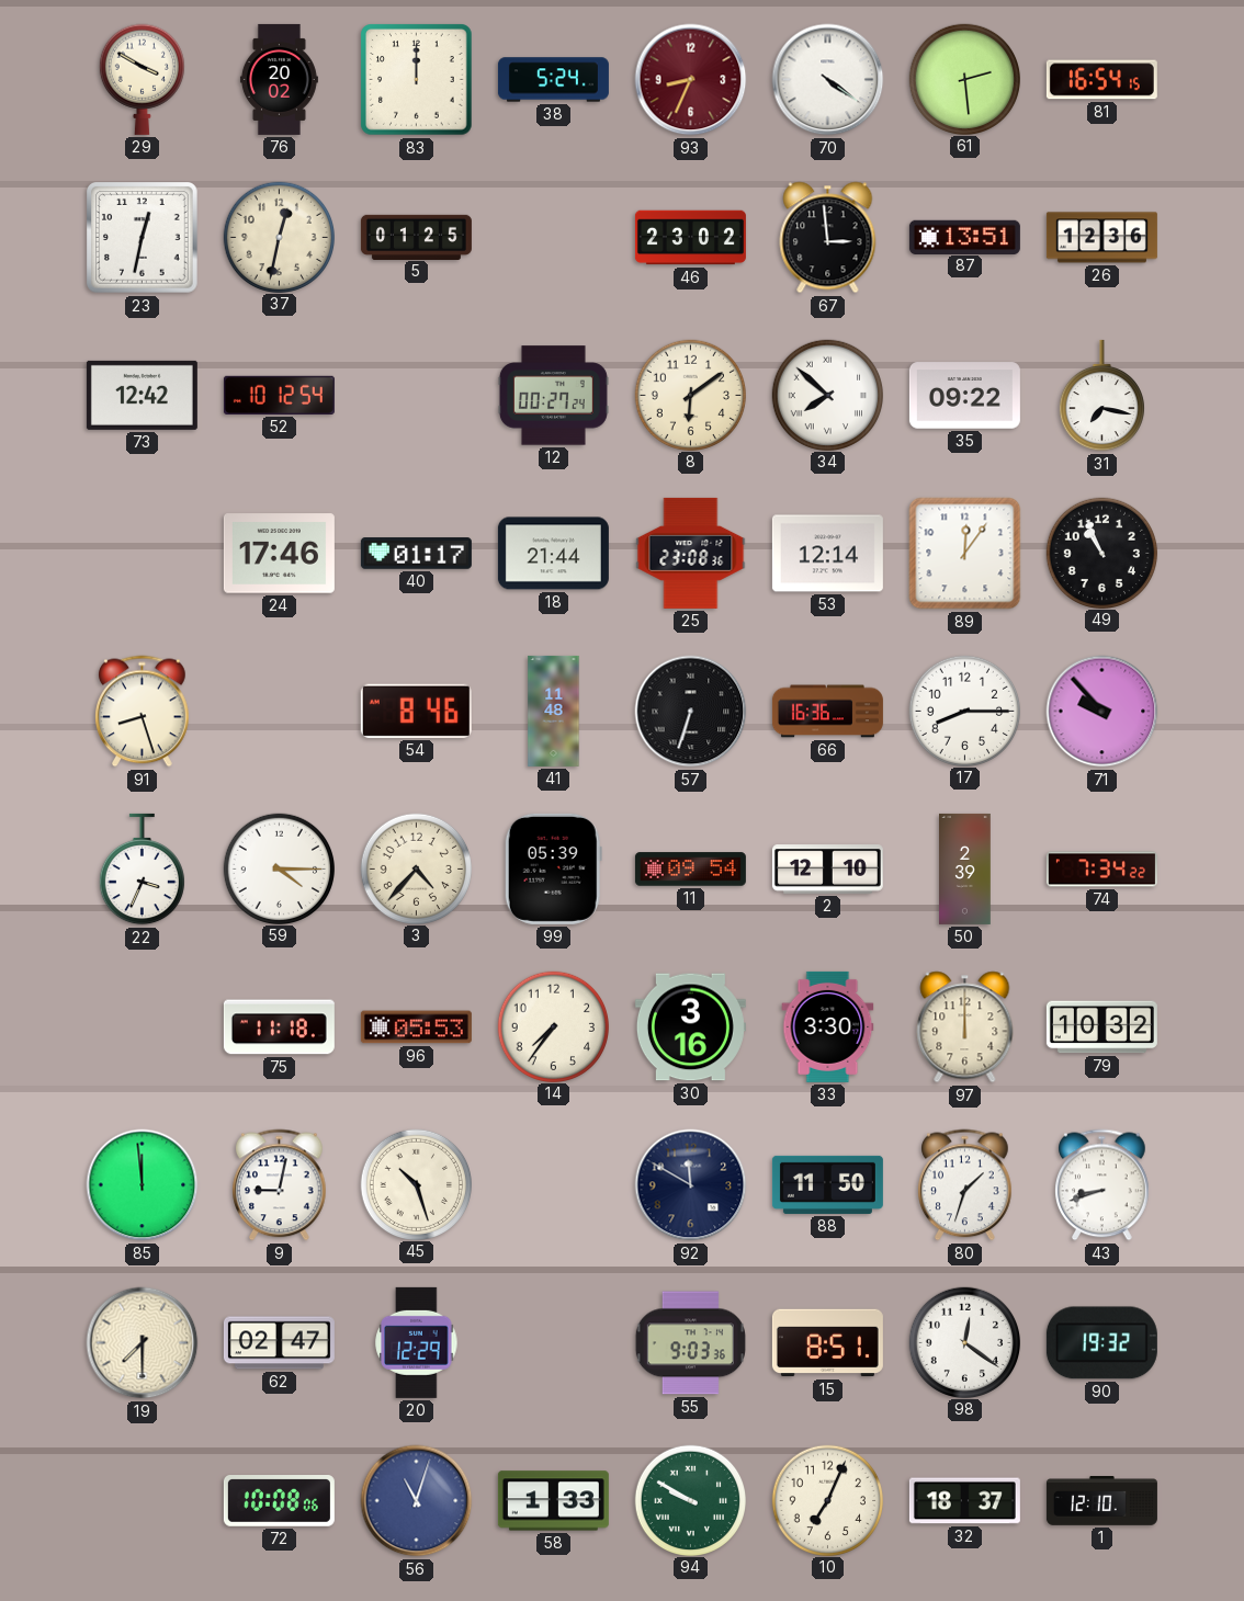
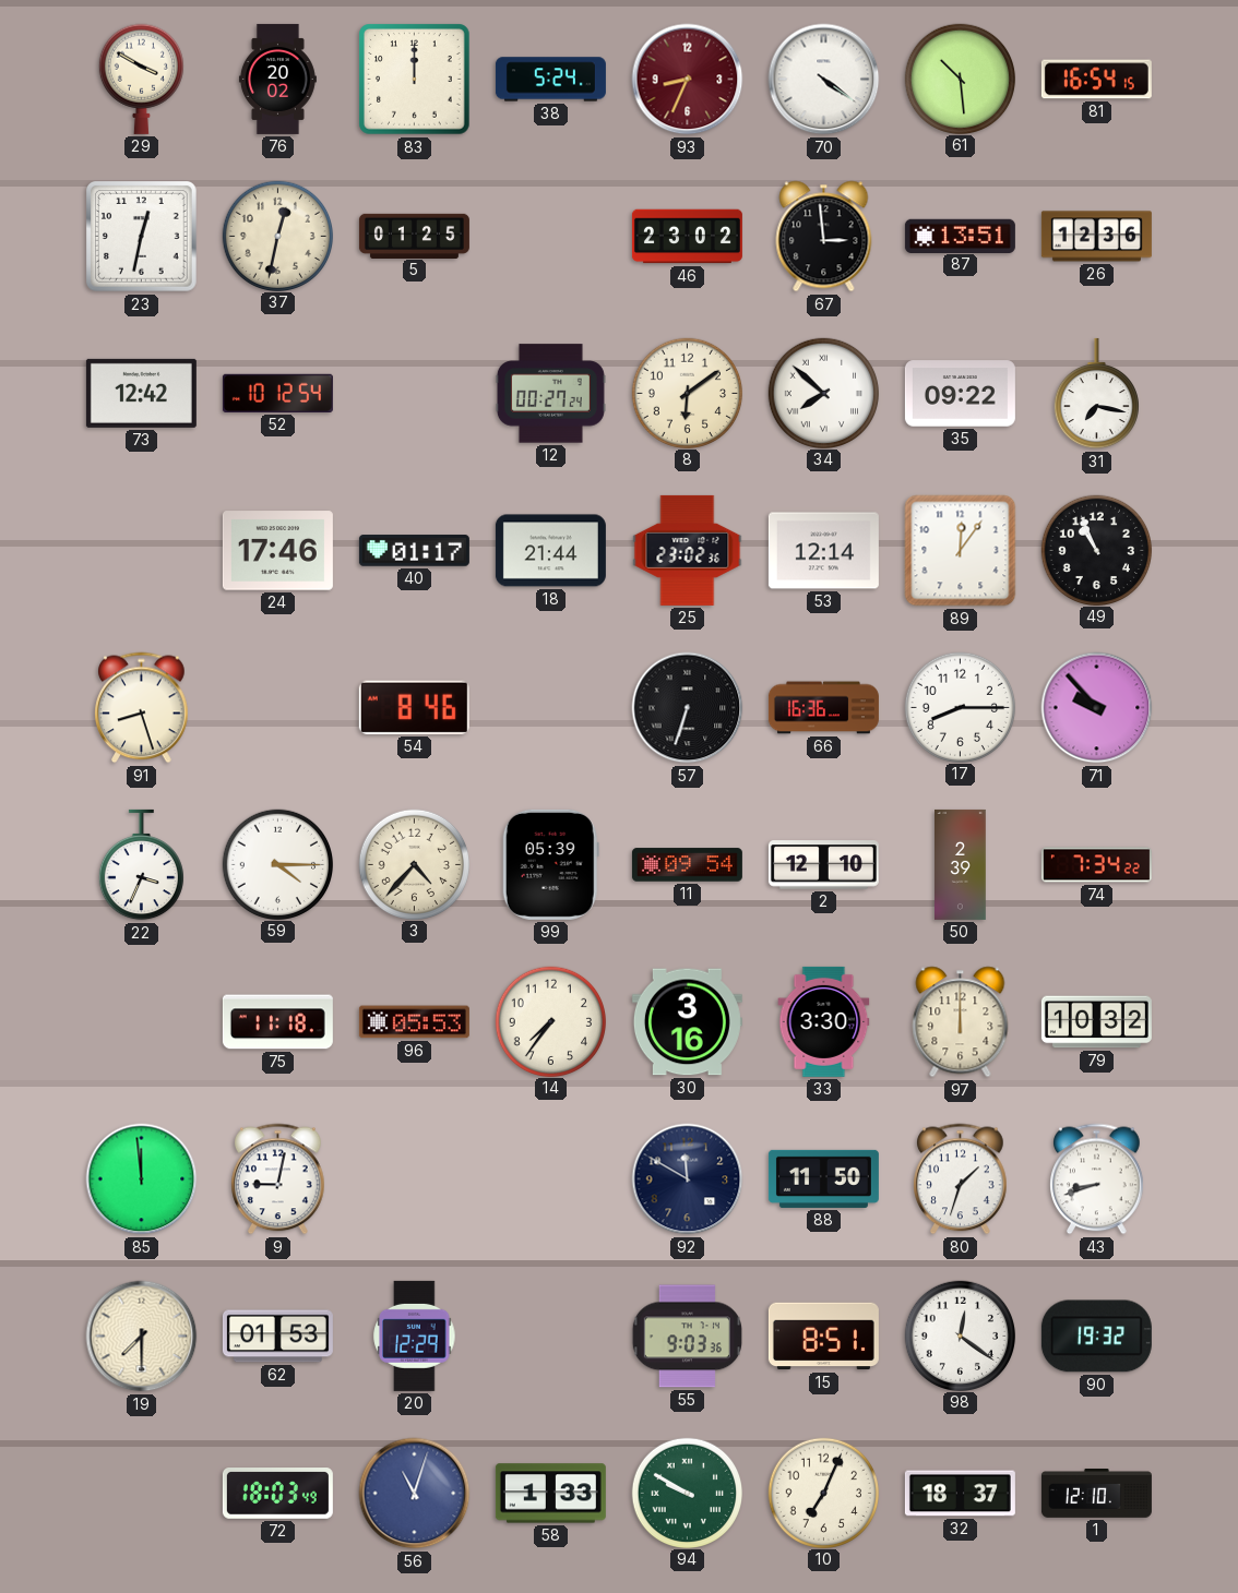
61: 2:29 -> 10:29
25: 23:08 -> 23:02
41: 11:48 -> none
45: 10:27 -> none
62: 02:47 -> 01:53
72: 10:08 -> 18:03
